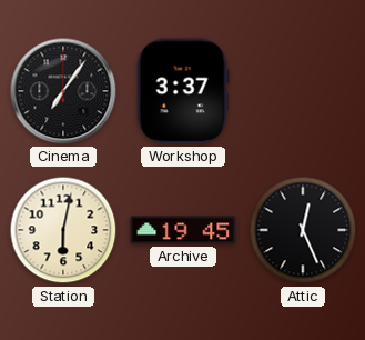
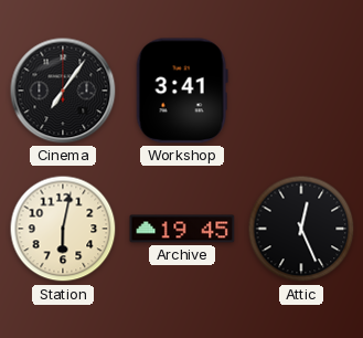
Workshop: 3:37 -> 3:41
